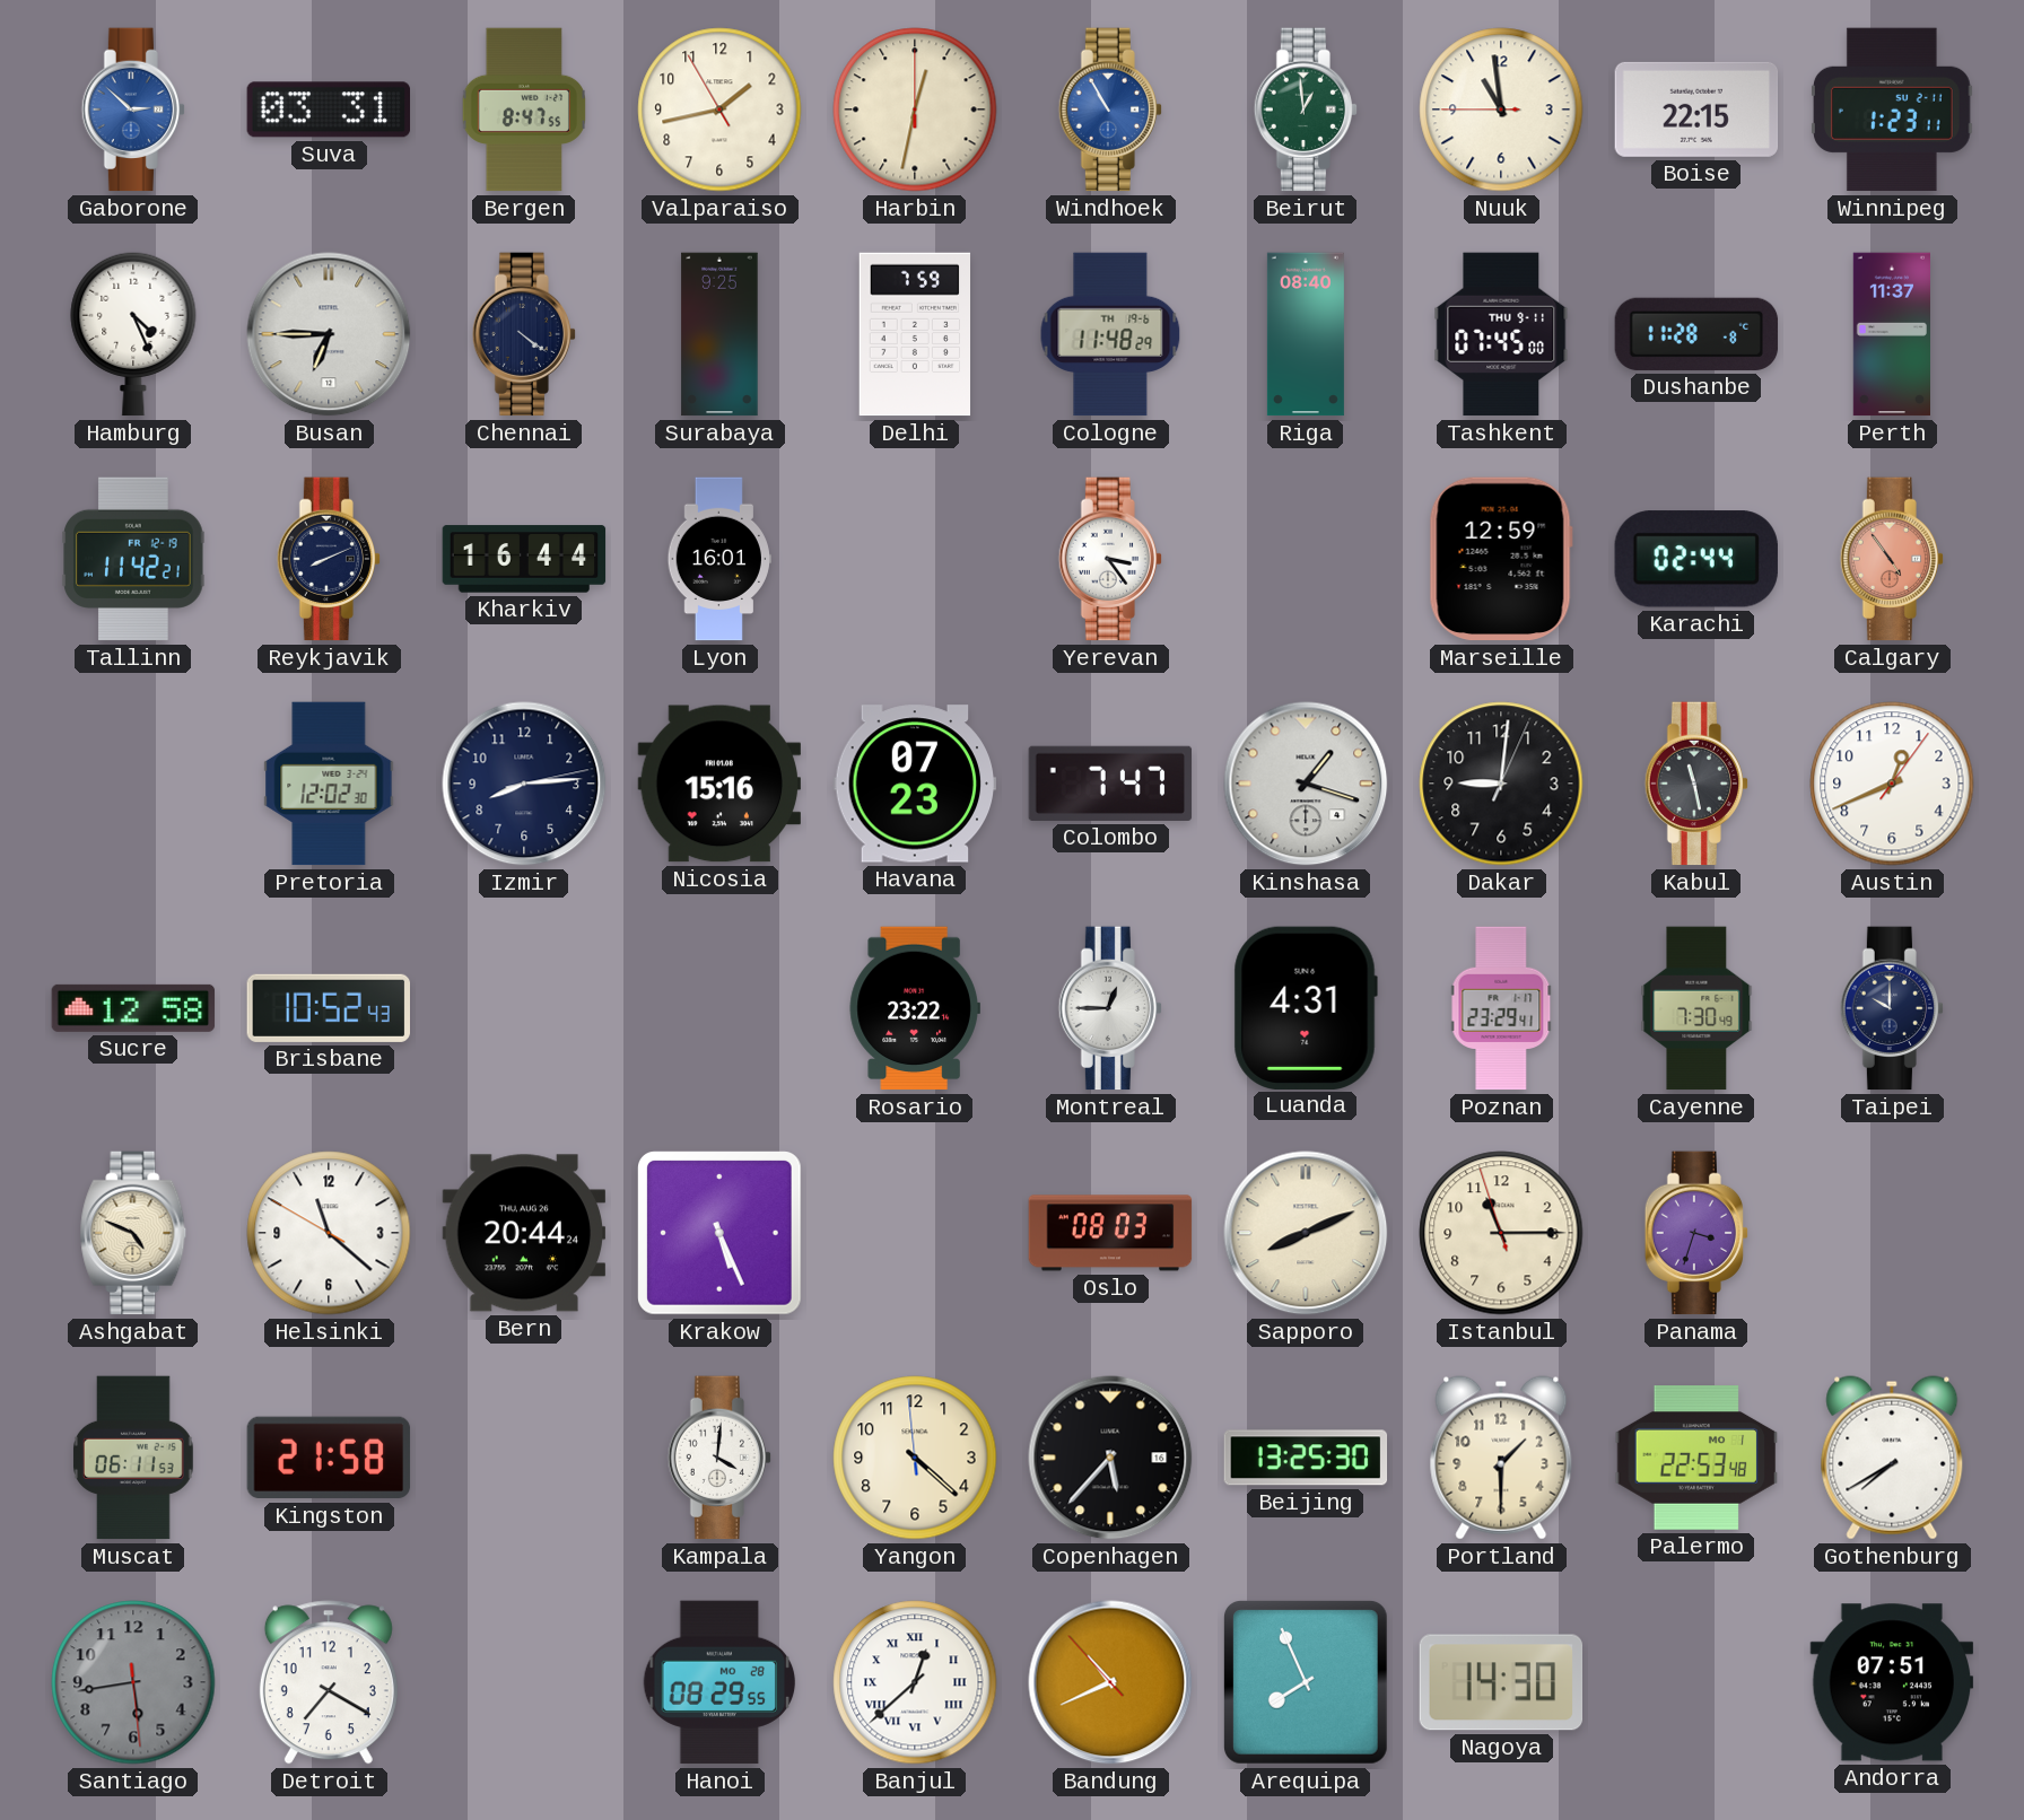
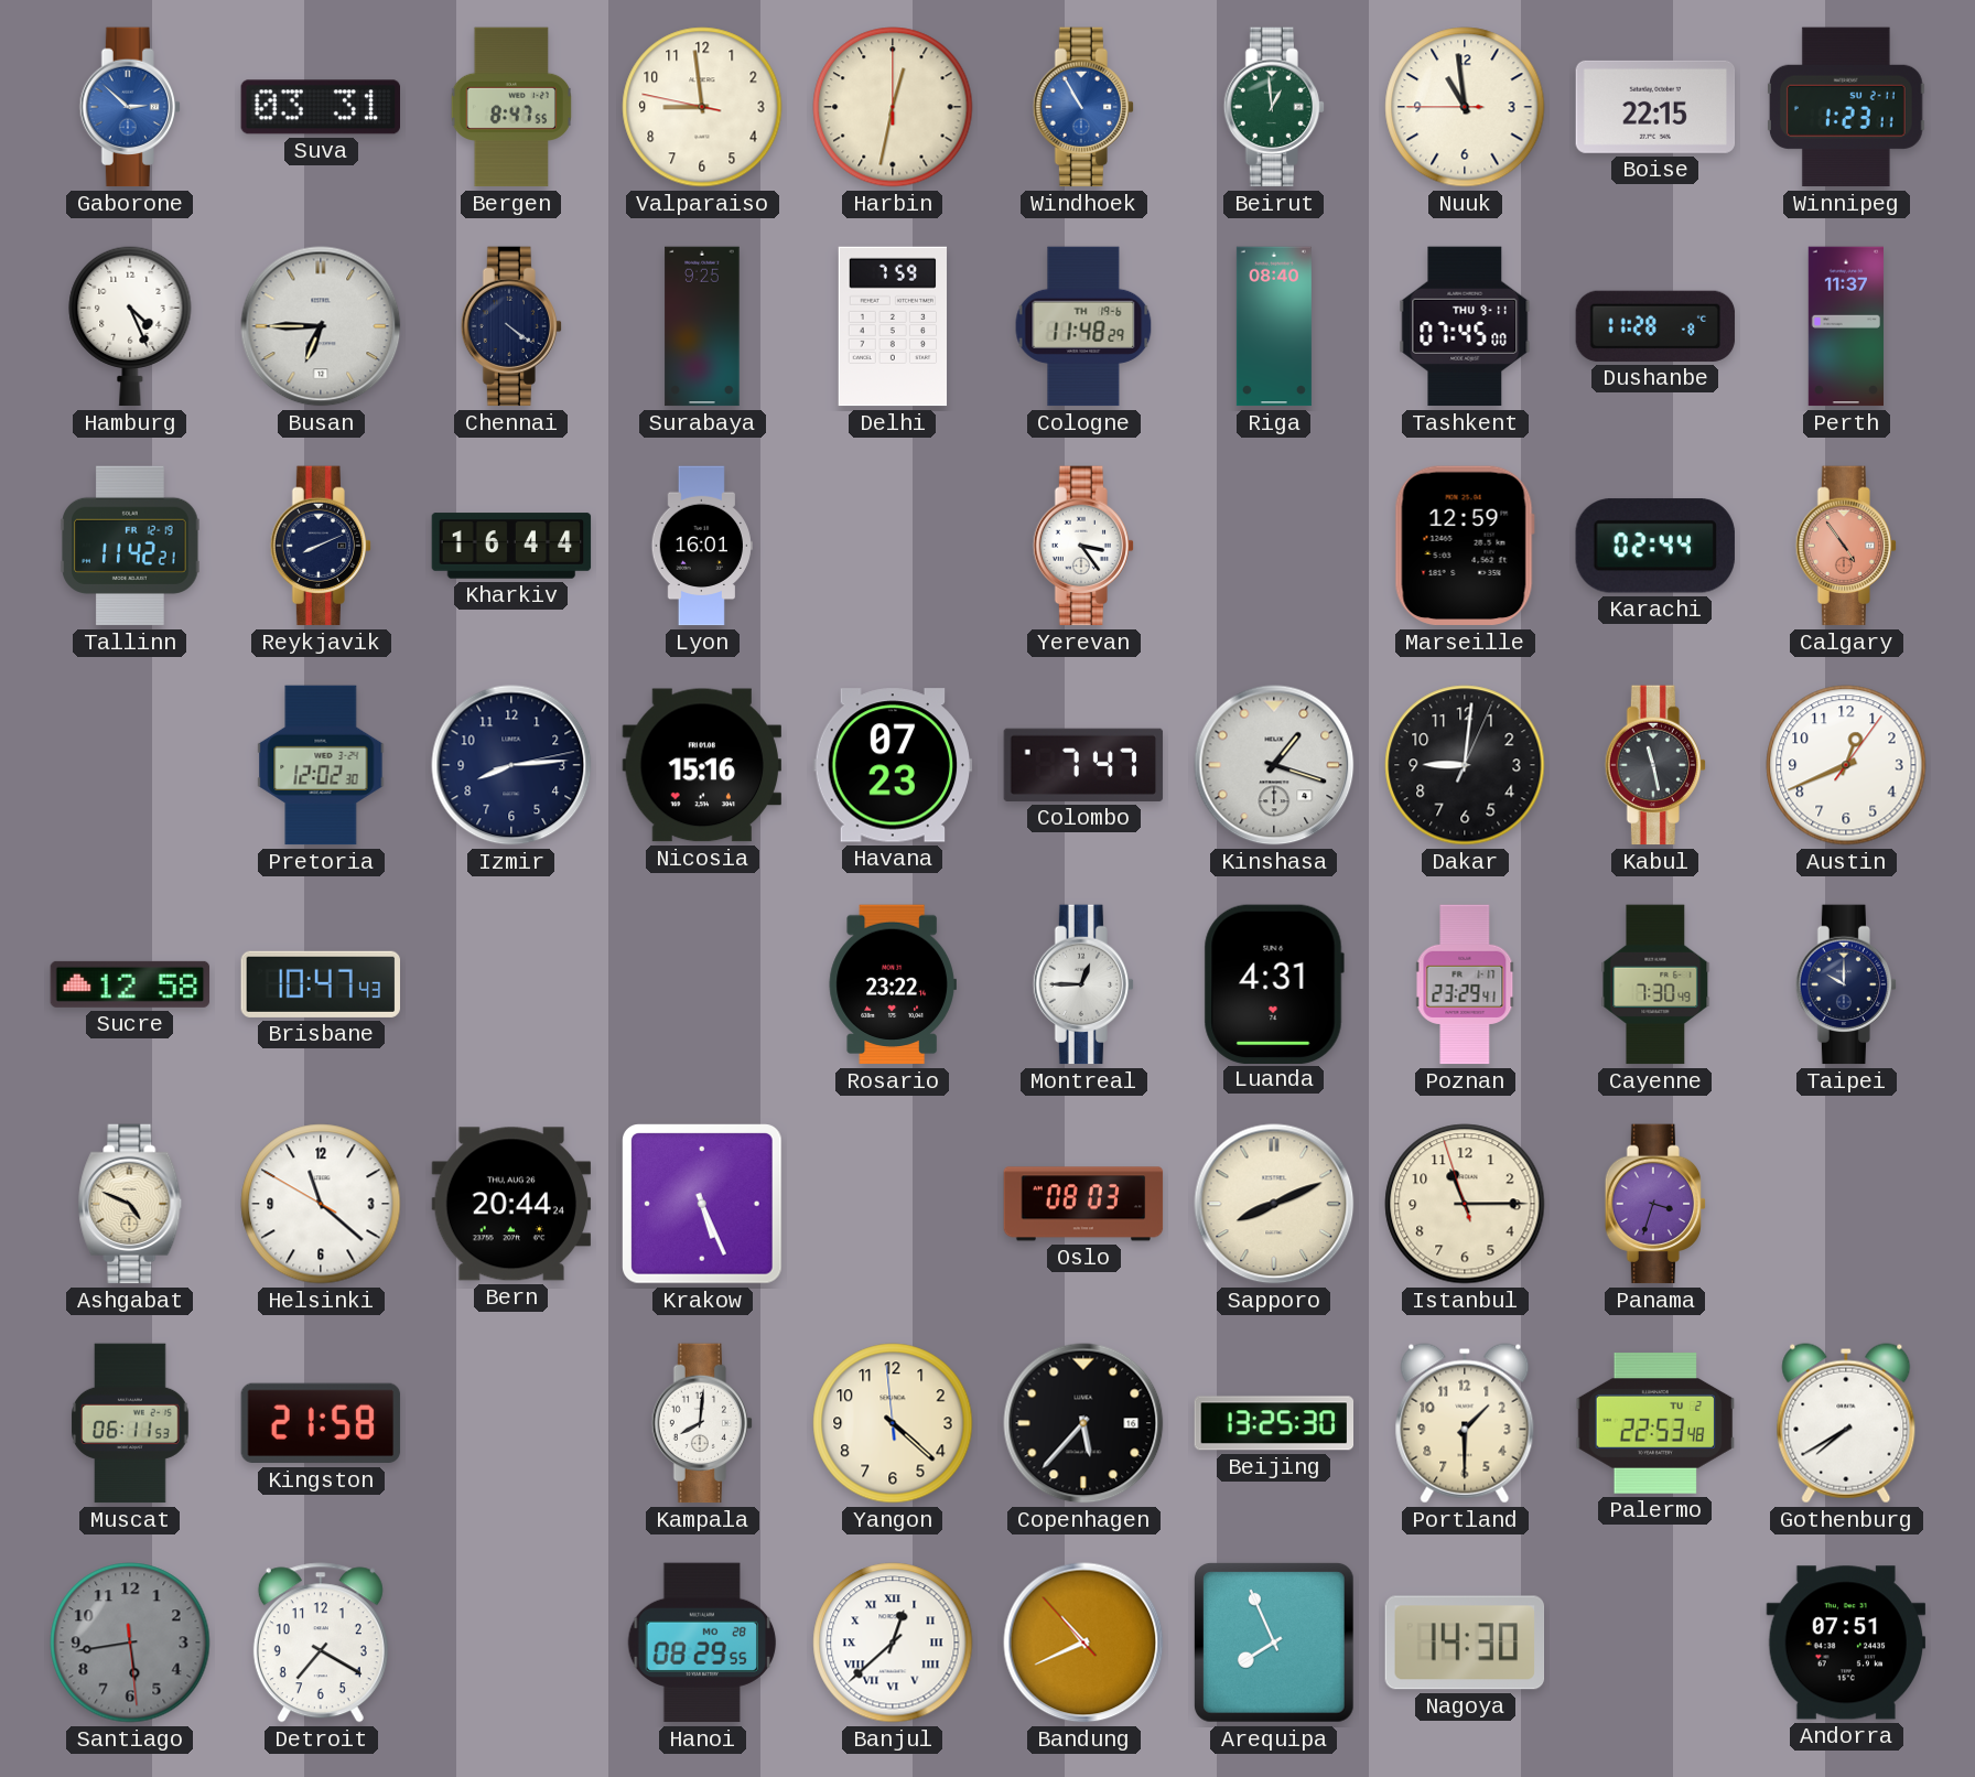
Valparaiso: 1:42 -> 8:58
Brisbane: 10:52 -> 10:47
Kampala: 4:01 -> 8:01
Palermo date: MO 1 -> TU 2
